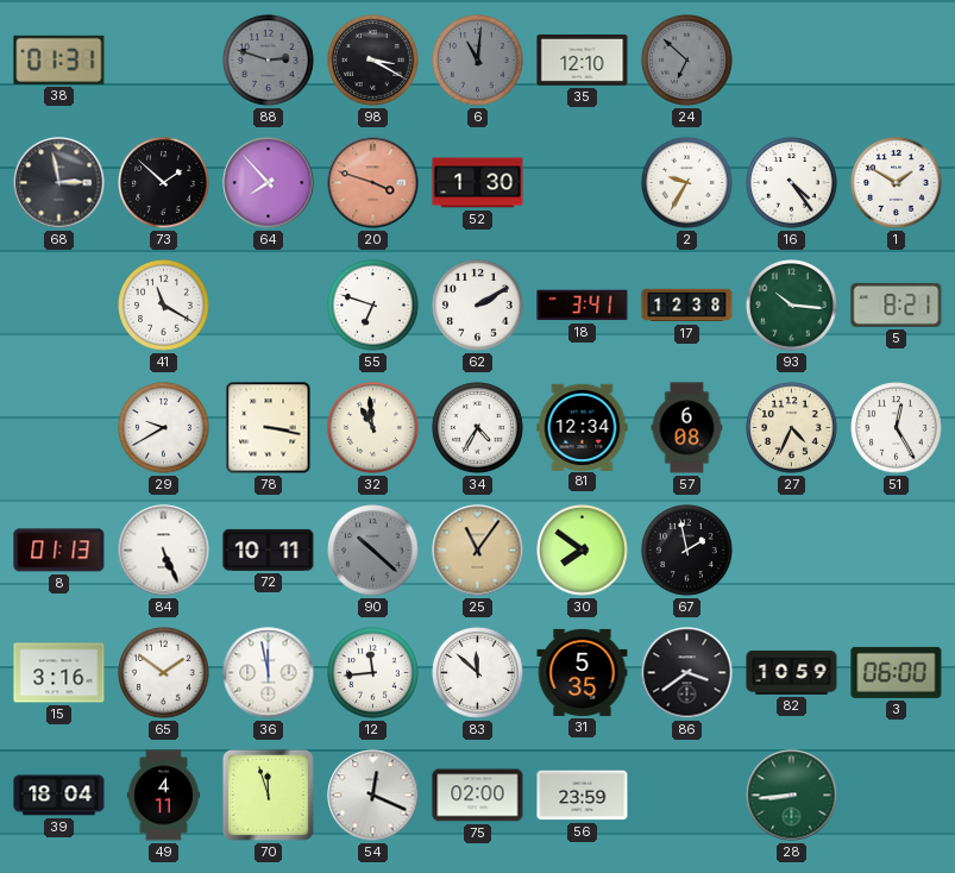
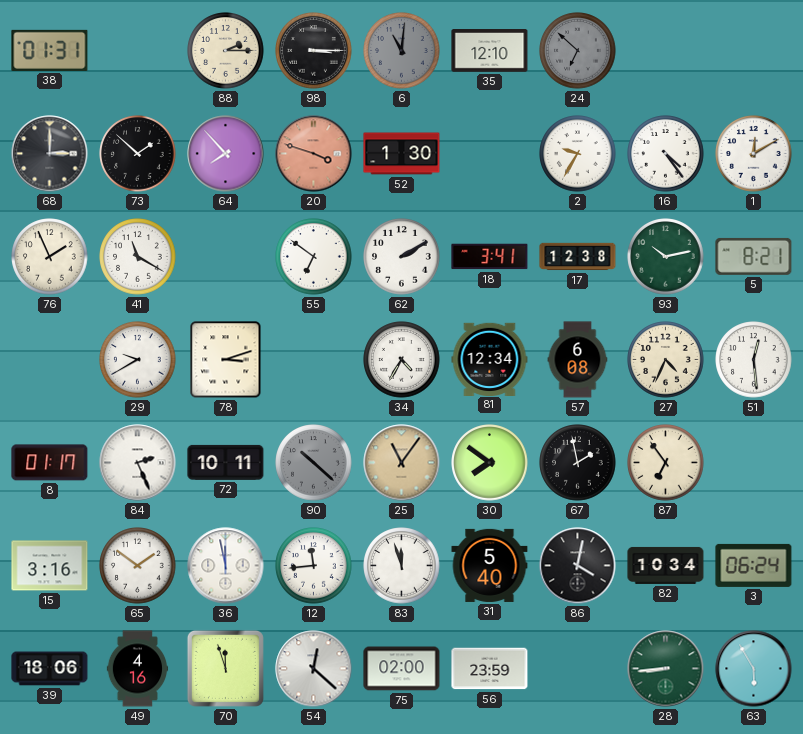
88: 2:48 -> 2:15
88 dial: grey -> cream
98: 3:20 -> 3:15
68: 2:58 -> 3:00
1: 1:50 -> 12:10
76: none -> 1:56
55: 6:48 -> 6:51
93: 10:16 -> 10:13
78: 3:17 -> 3:12
32: 10:59 -> none
51: 12:25 -> 12:29
8: 01:13 -> 01:17
84: 5:26 -> 2:26
87: none -> 6:54
83: 11:52 -> 11:57
31: 5:35 -> 5:40
86: 3:39 -> 4:02
82: 10:59 -> 10:34
3: 06:00 -> 06:24
39: 18:04 -> 18:06
49: 4:11 -> 4:16
54: 12:19 -> 12:22
63: none -> 5:55
